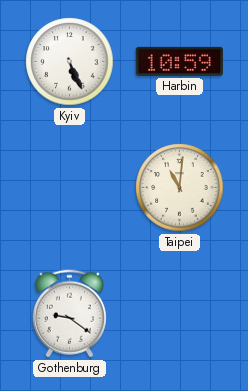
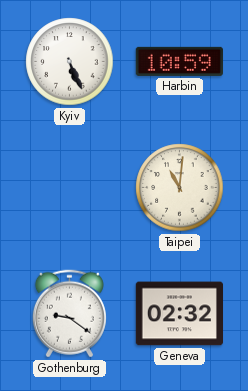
Geneva: none -> 02:32
